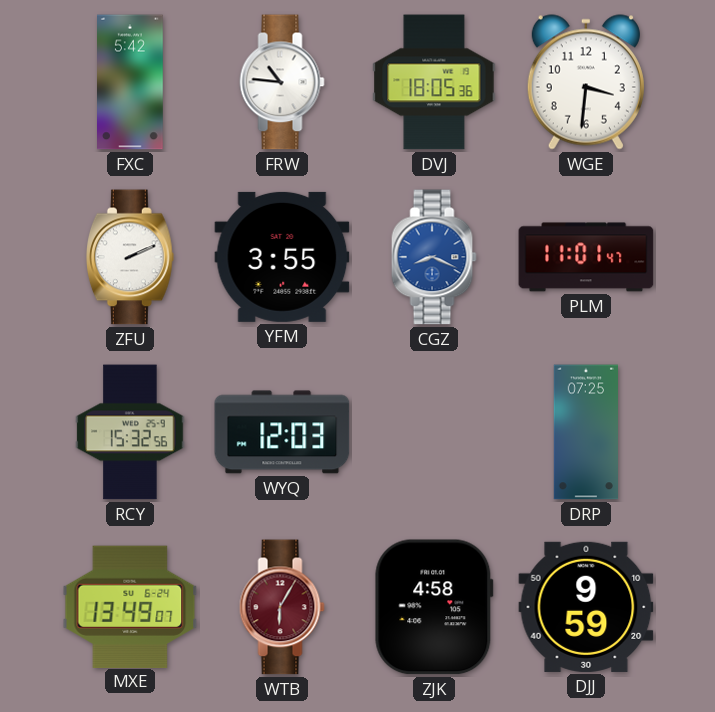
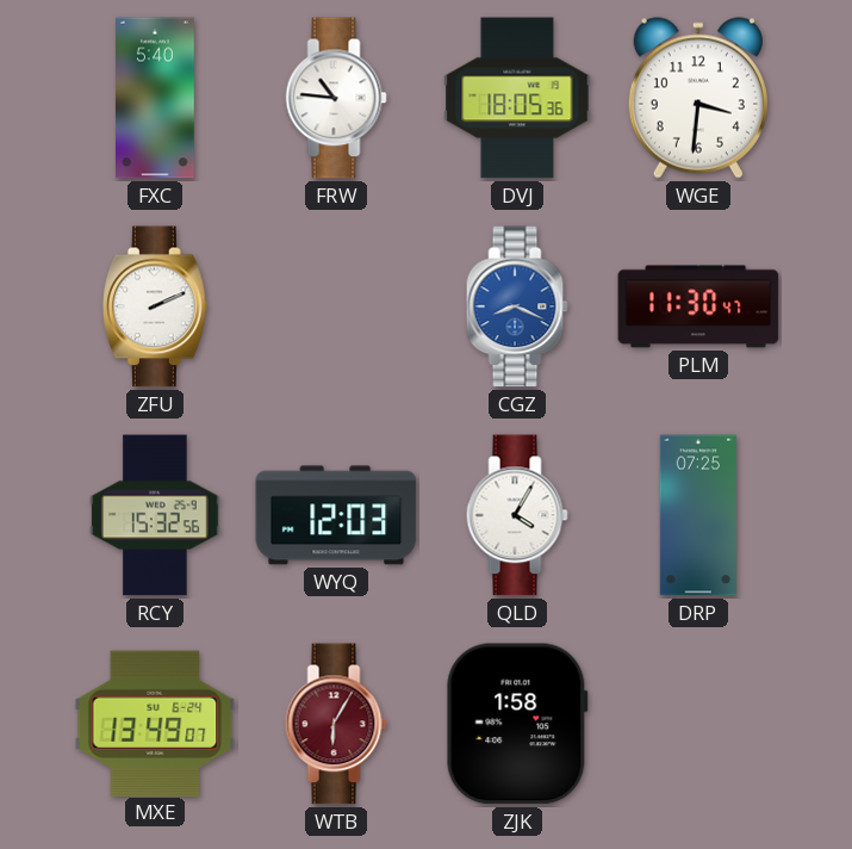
FXC: 5:42 -> 5:40
YFM: 3:55 -> none
PLM: 11:01 -> 11:30
QLD: none -> 4:05
ZJK: 4:58 -> 1:58
DJJ: 9:59 -> none
